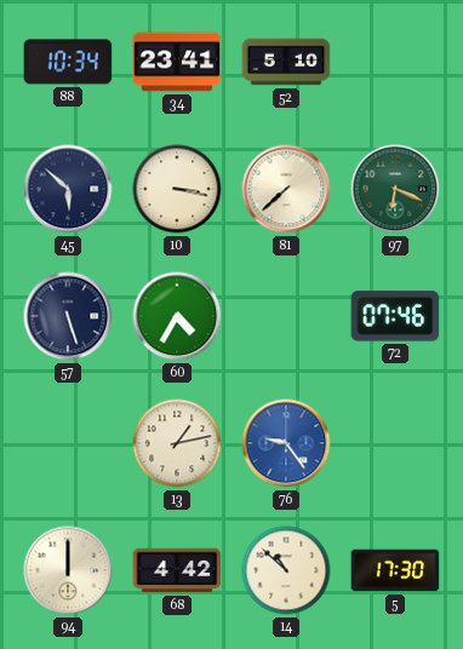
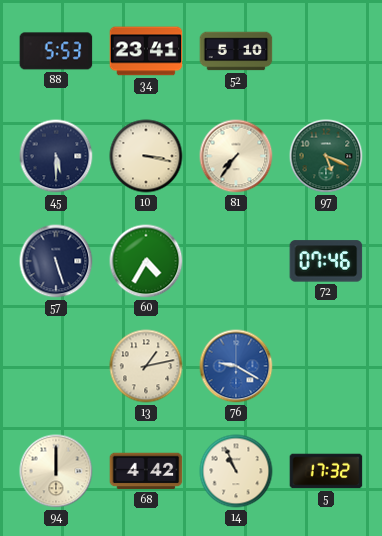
88: 10:34 -> 5:53
45: 5:52 -> 5:30
81: 7:38 -> 7:36
97: 6:19 -> 5:19
76: 9:24 -> 9:20
14: 10:52 -> 10:56
5: 17:30 -> 17:32
